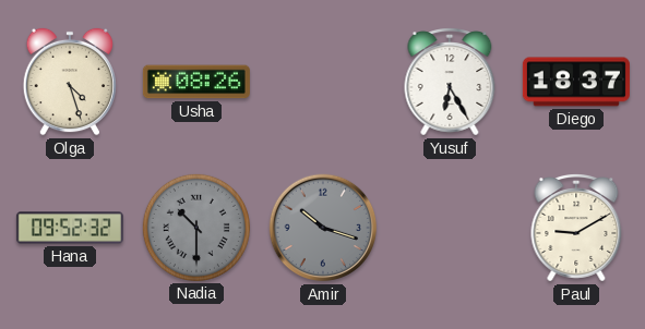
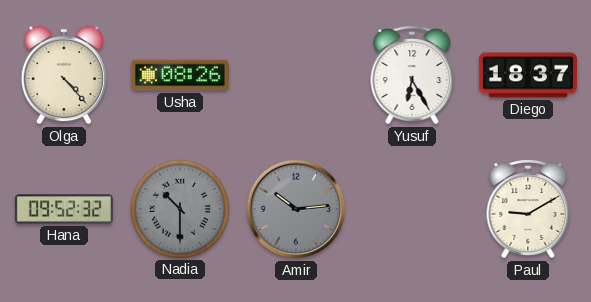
Olga: 4:27 -> 4:23
Amir: 10:18 -> 10:14
